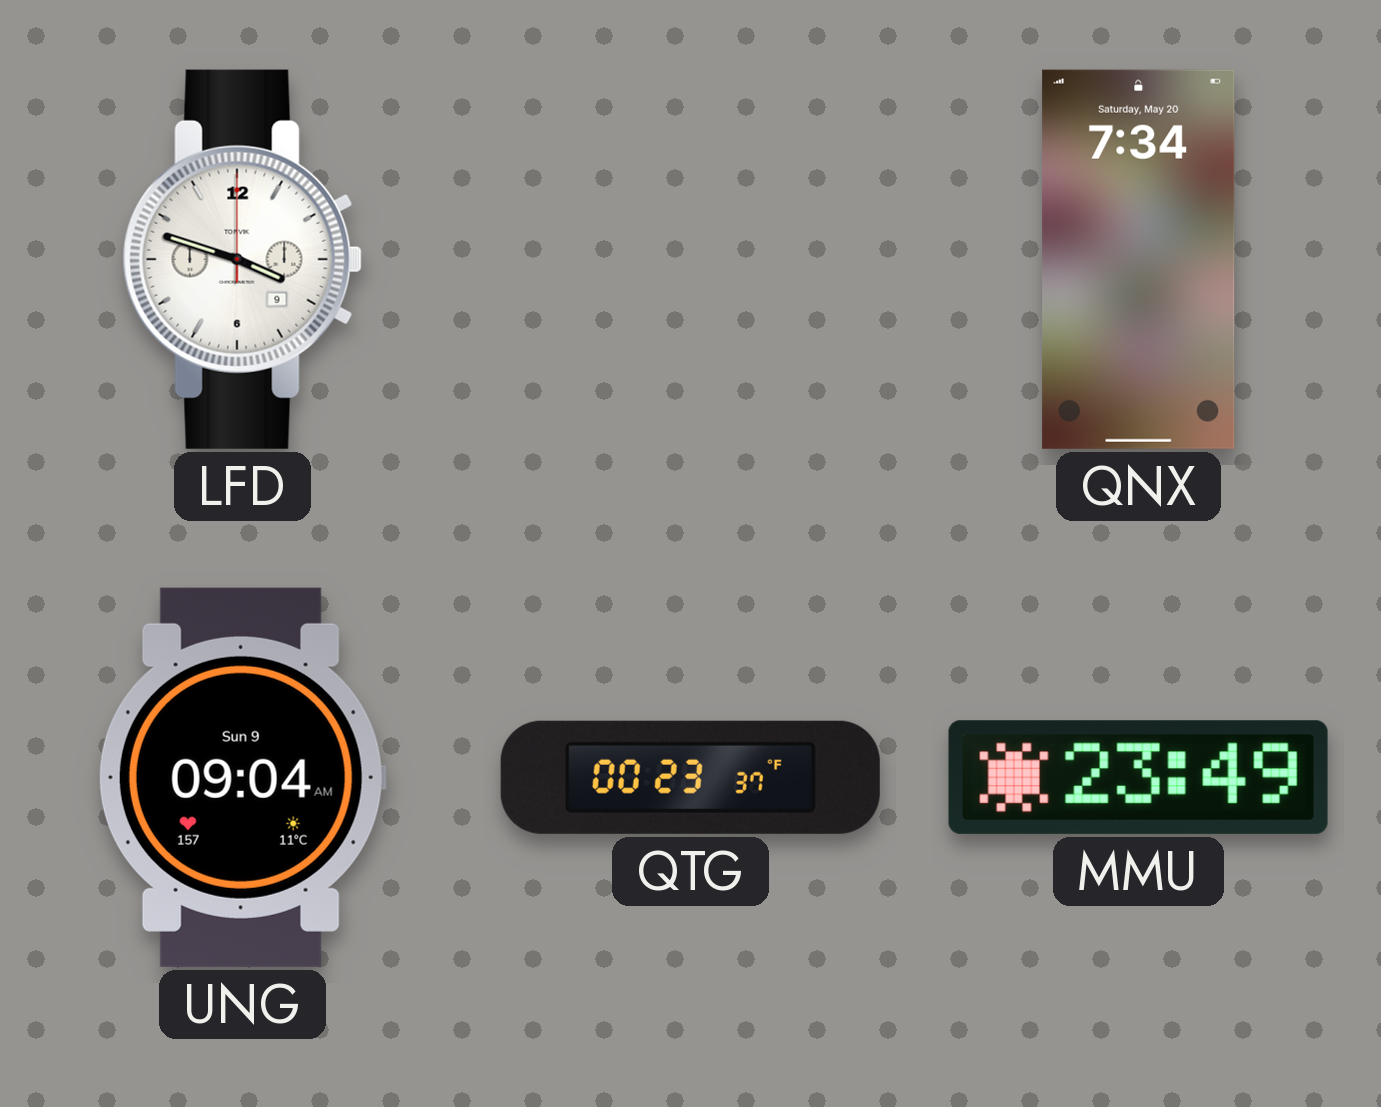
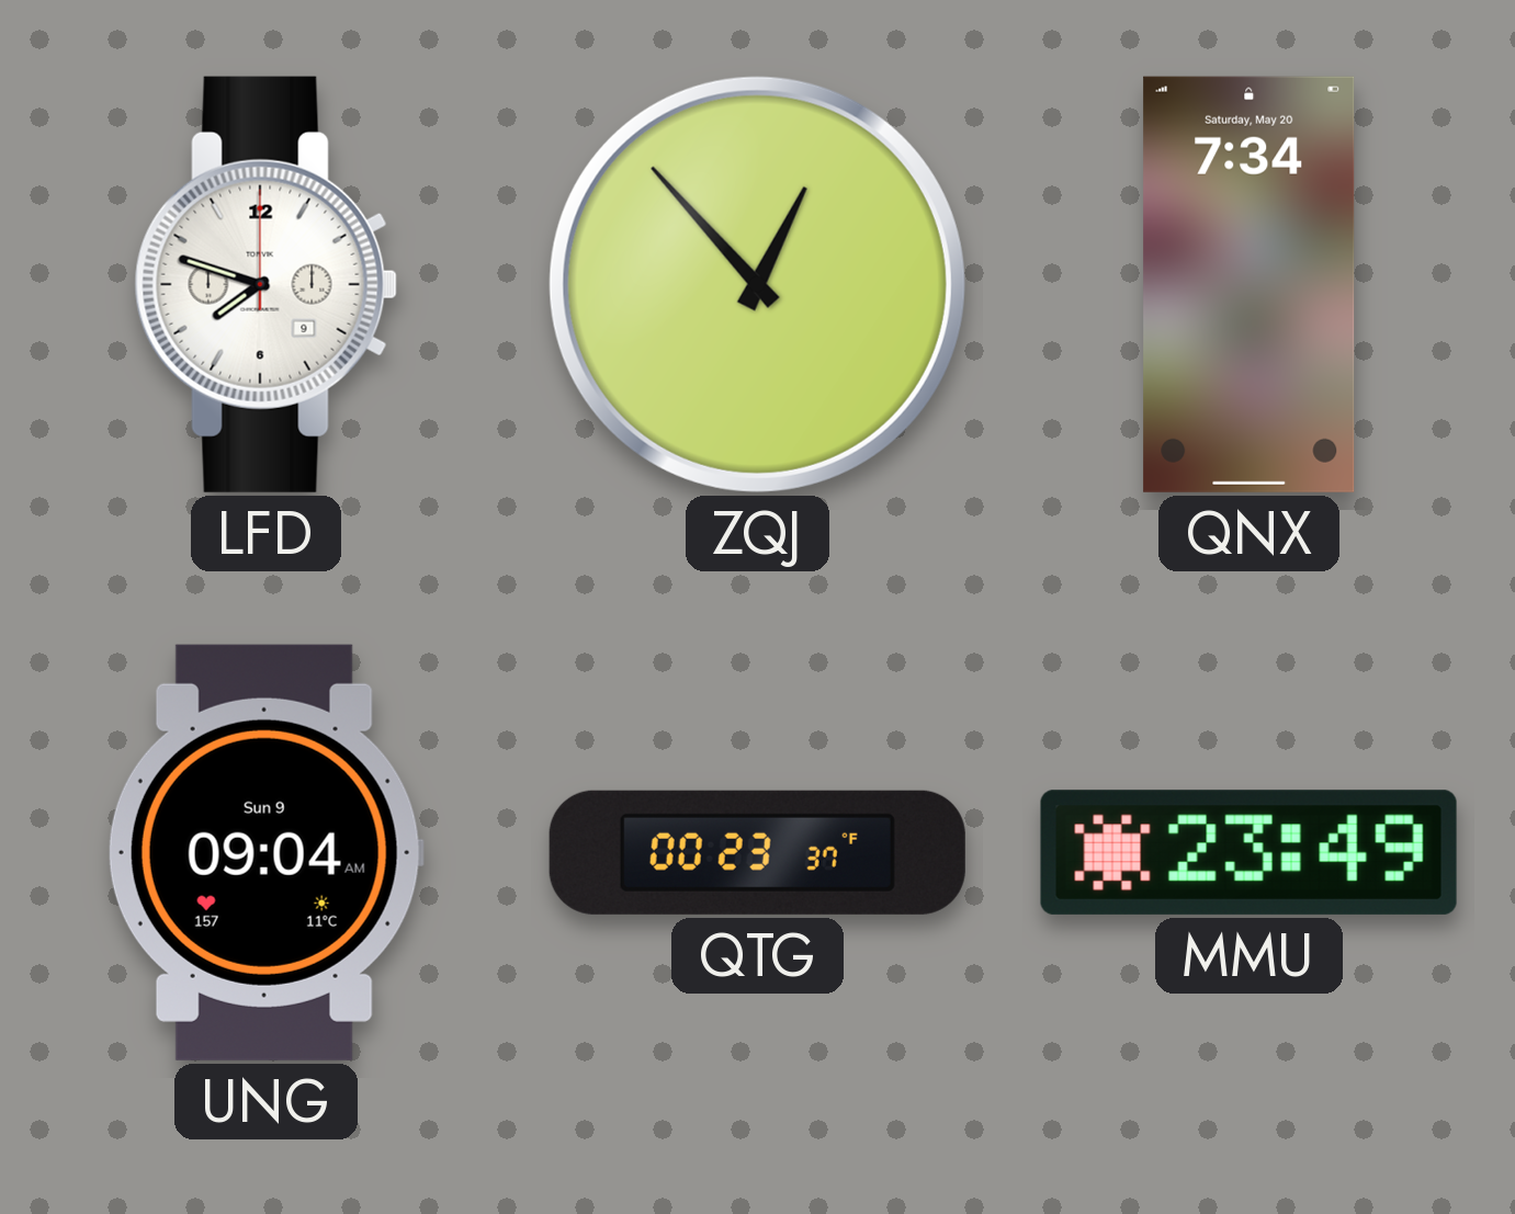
LFD: 3:48 -> 7:48
ZQJ: none -> 12:53
